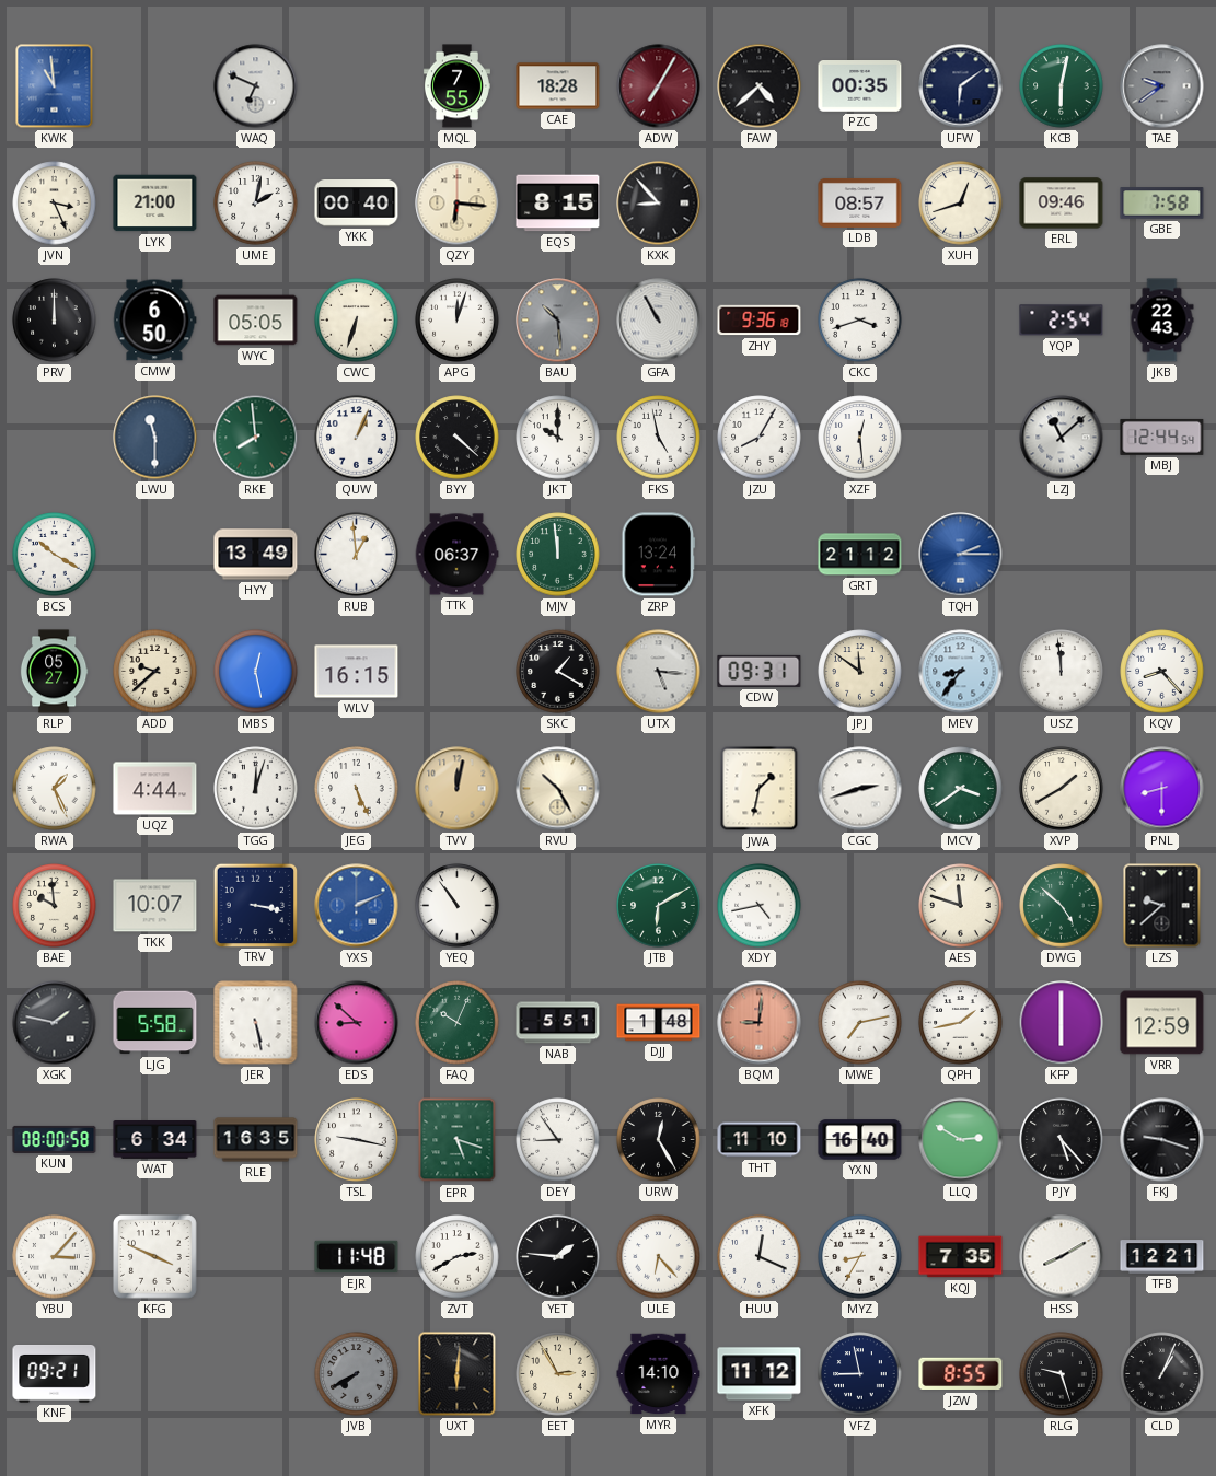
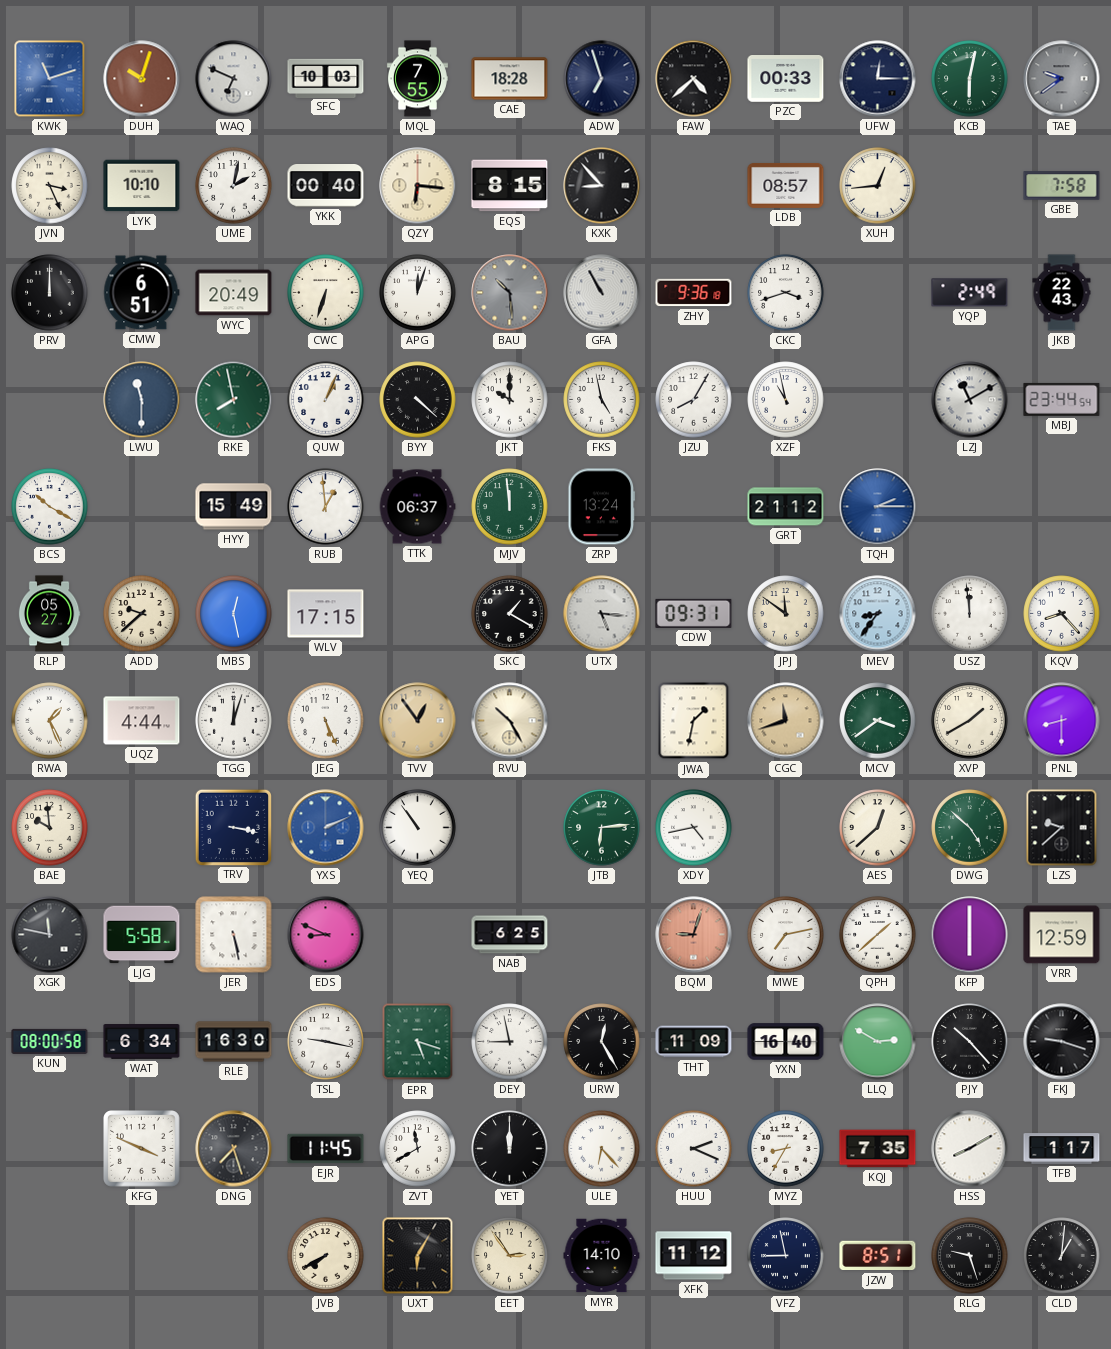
KWK: 10:59 -> 11:12
DUH: none -> 10:03
SFC: none -> 10:03
ADW: 7:05 -> 6:57
ADW dial: burgundy -> navy
PZC: 00:35 -> 00:33
UFW: 6:09 -> 12:15
LYK: 21:00 -> 10:10
XUH: 12:42 -> 12:44
ERL: 09:46 -> none
CMW: 6:50 -> 6:51
WYC: 05:05 -> 20:49
YQP: 2:54 -> 2:49
RKE: 7:59 -> 7:58
XZF: 12:29 -> 10:58
LZJ: 11:08 -> 11:10
MBJ: 12:44 -> 23:44
HYY: 13:49 -> 15:49
WLV: 16:15 -> 17:15
TVV: 12:02 -> 12:54
CGC: 2:42 -> 11:42
CGC dial: white -> champagne
TKK: 10:07 -> none
JTB: 6:10 -> 6:14
AES: 11:48 -> 12:38
XGK: 1:47 -> 11:47
EDS: 8:52 -> 8:49
FAQ: 10:04 -> none
NAB: 5:51 -> 6:25
DJJ: 1:48 -> none
BQM: 9:01 -> 9:03
QPH: 1:43 -> 1:38
RLE: 16:35 -> 16:30
DEY: 8:54 -> 8:58
THT: 11:10 -> 11:09
PJY: 5:23 -> 10:23
YBU: 3:07 -> none
DNG: none -> 7:27
EJR: 11:48 -> 11:45
ZVT: 2:40 -> 11:40
YET: 1:46 -> 12:00
HUU: 12:19 -> 2:19
TFB: 12:21 -> 1:17
KNF: 09:21 -> none
JVB dial: grey -> cream
UXT: 6:01 -> 6:05
EET: 2:55 -> 2:54
JZW: 8:55 -> 8:51
CLD: 1:04 -> 1:01
